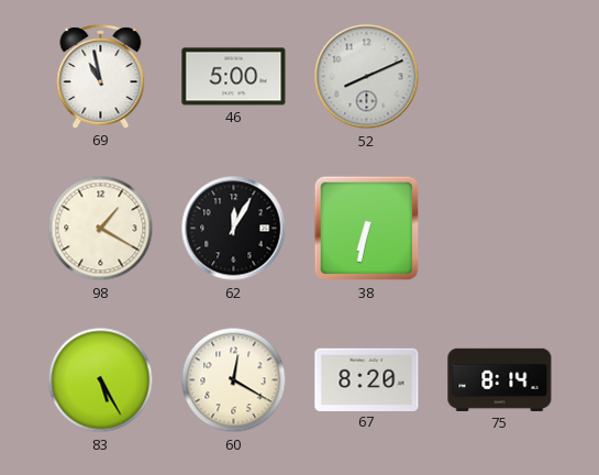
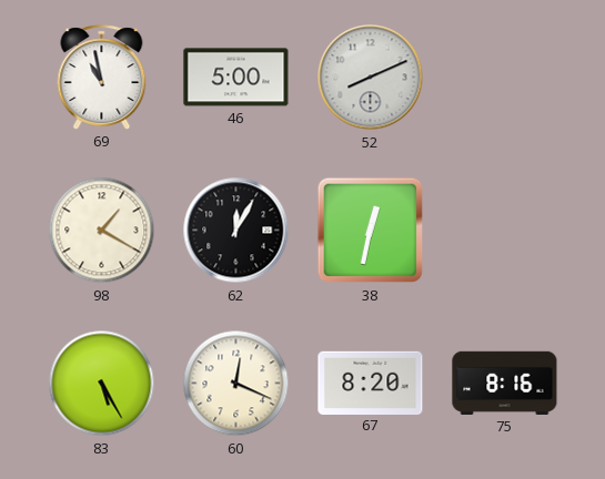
38: 6:32 -> 12:32
60: 12:20 -> 12:19
75: 8:14 -> 8:16
